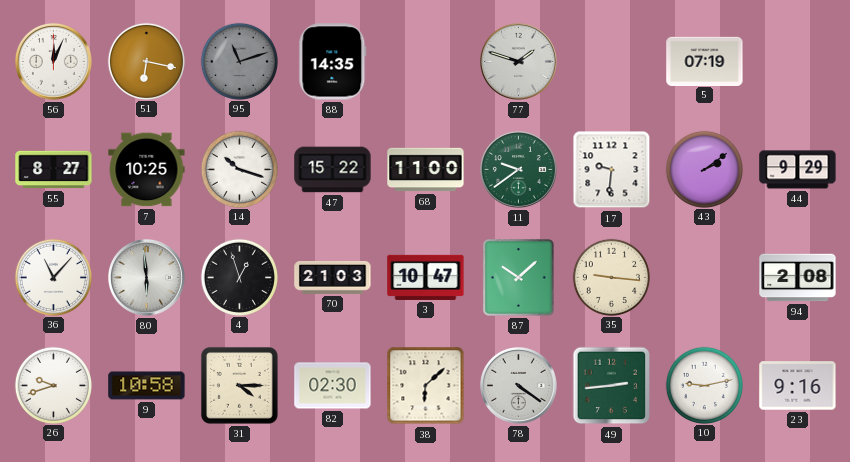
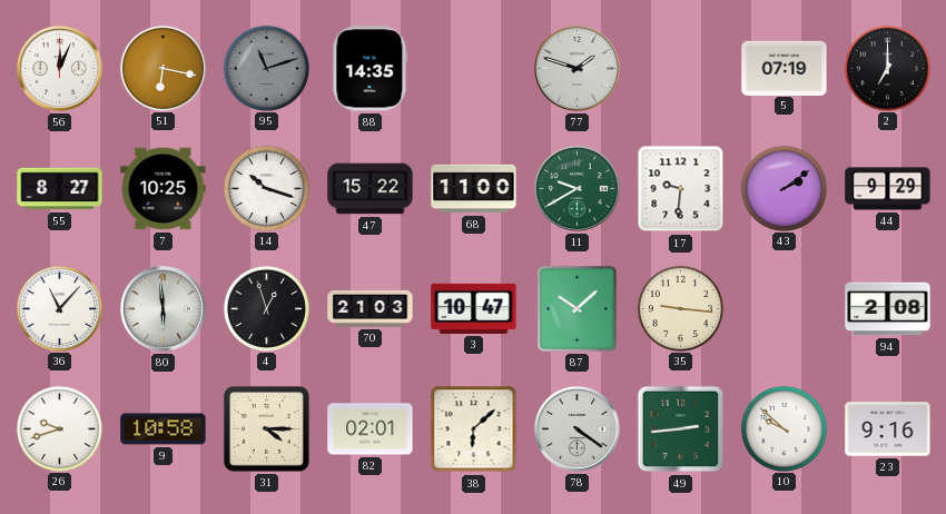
2: none -> 7:00
11: 9:39 -> 9:40
82: 02:30 -> 02:01
10: 9:13 -> 9:52
